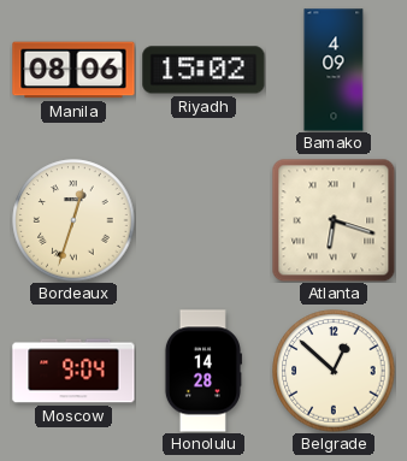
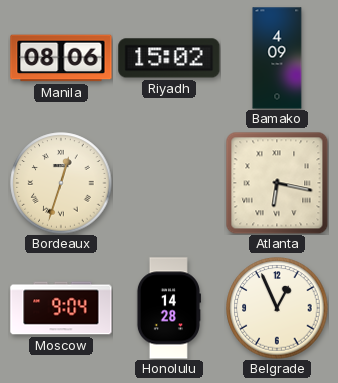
Atlanta: 6:18 -> 6:17
Belgrade: 12:52 -> 12:56
